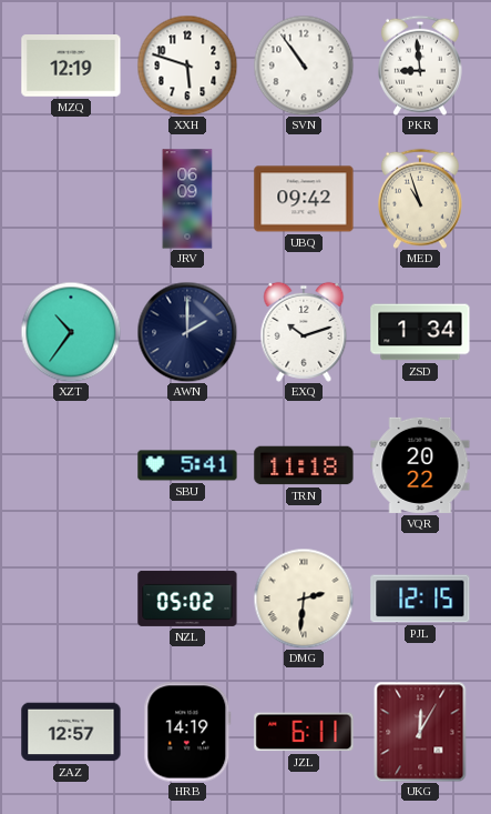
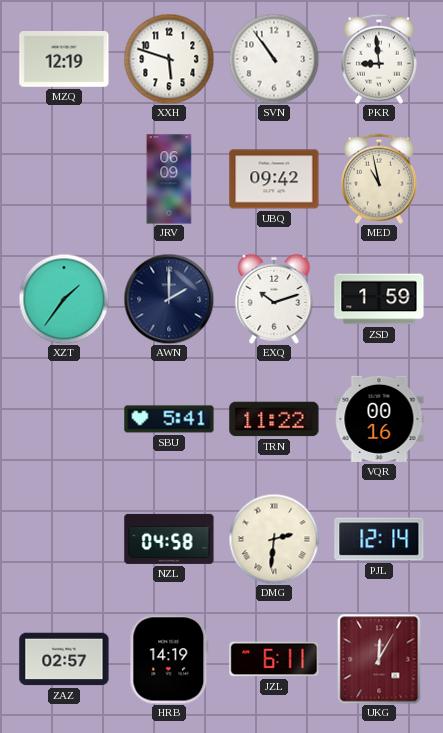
MED: 10:57 -> 10:58
XZT: 10:36 -> 1:36
ZSD: 1:34 -> 1:59
TRN: 11:18 -> 11:22
VQR: 20:22 -> 00:16
NZL: 05:02 -> 04:58
PJL: 12:15 -> 12:14
ZAZ: 12:57 -> 02:57
